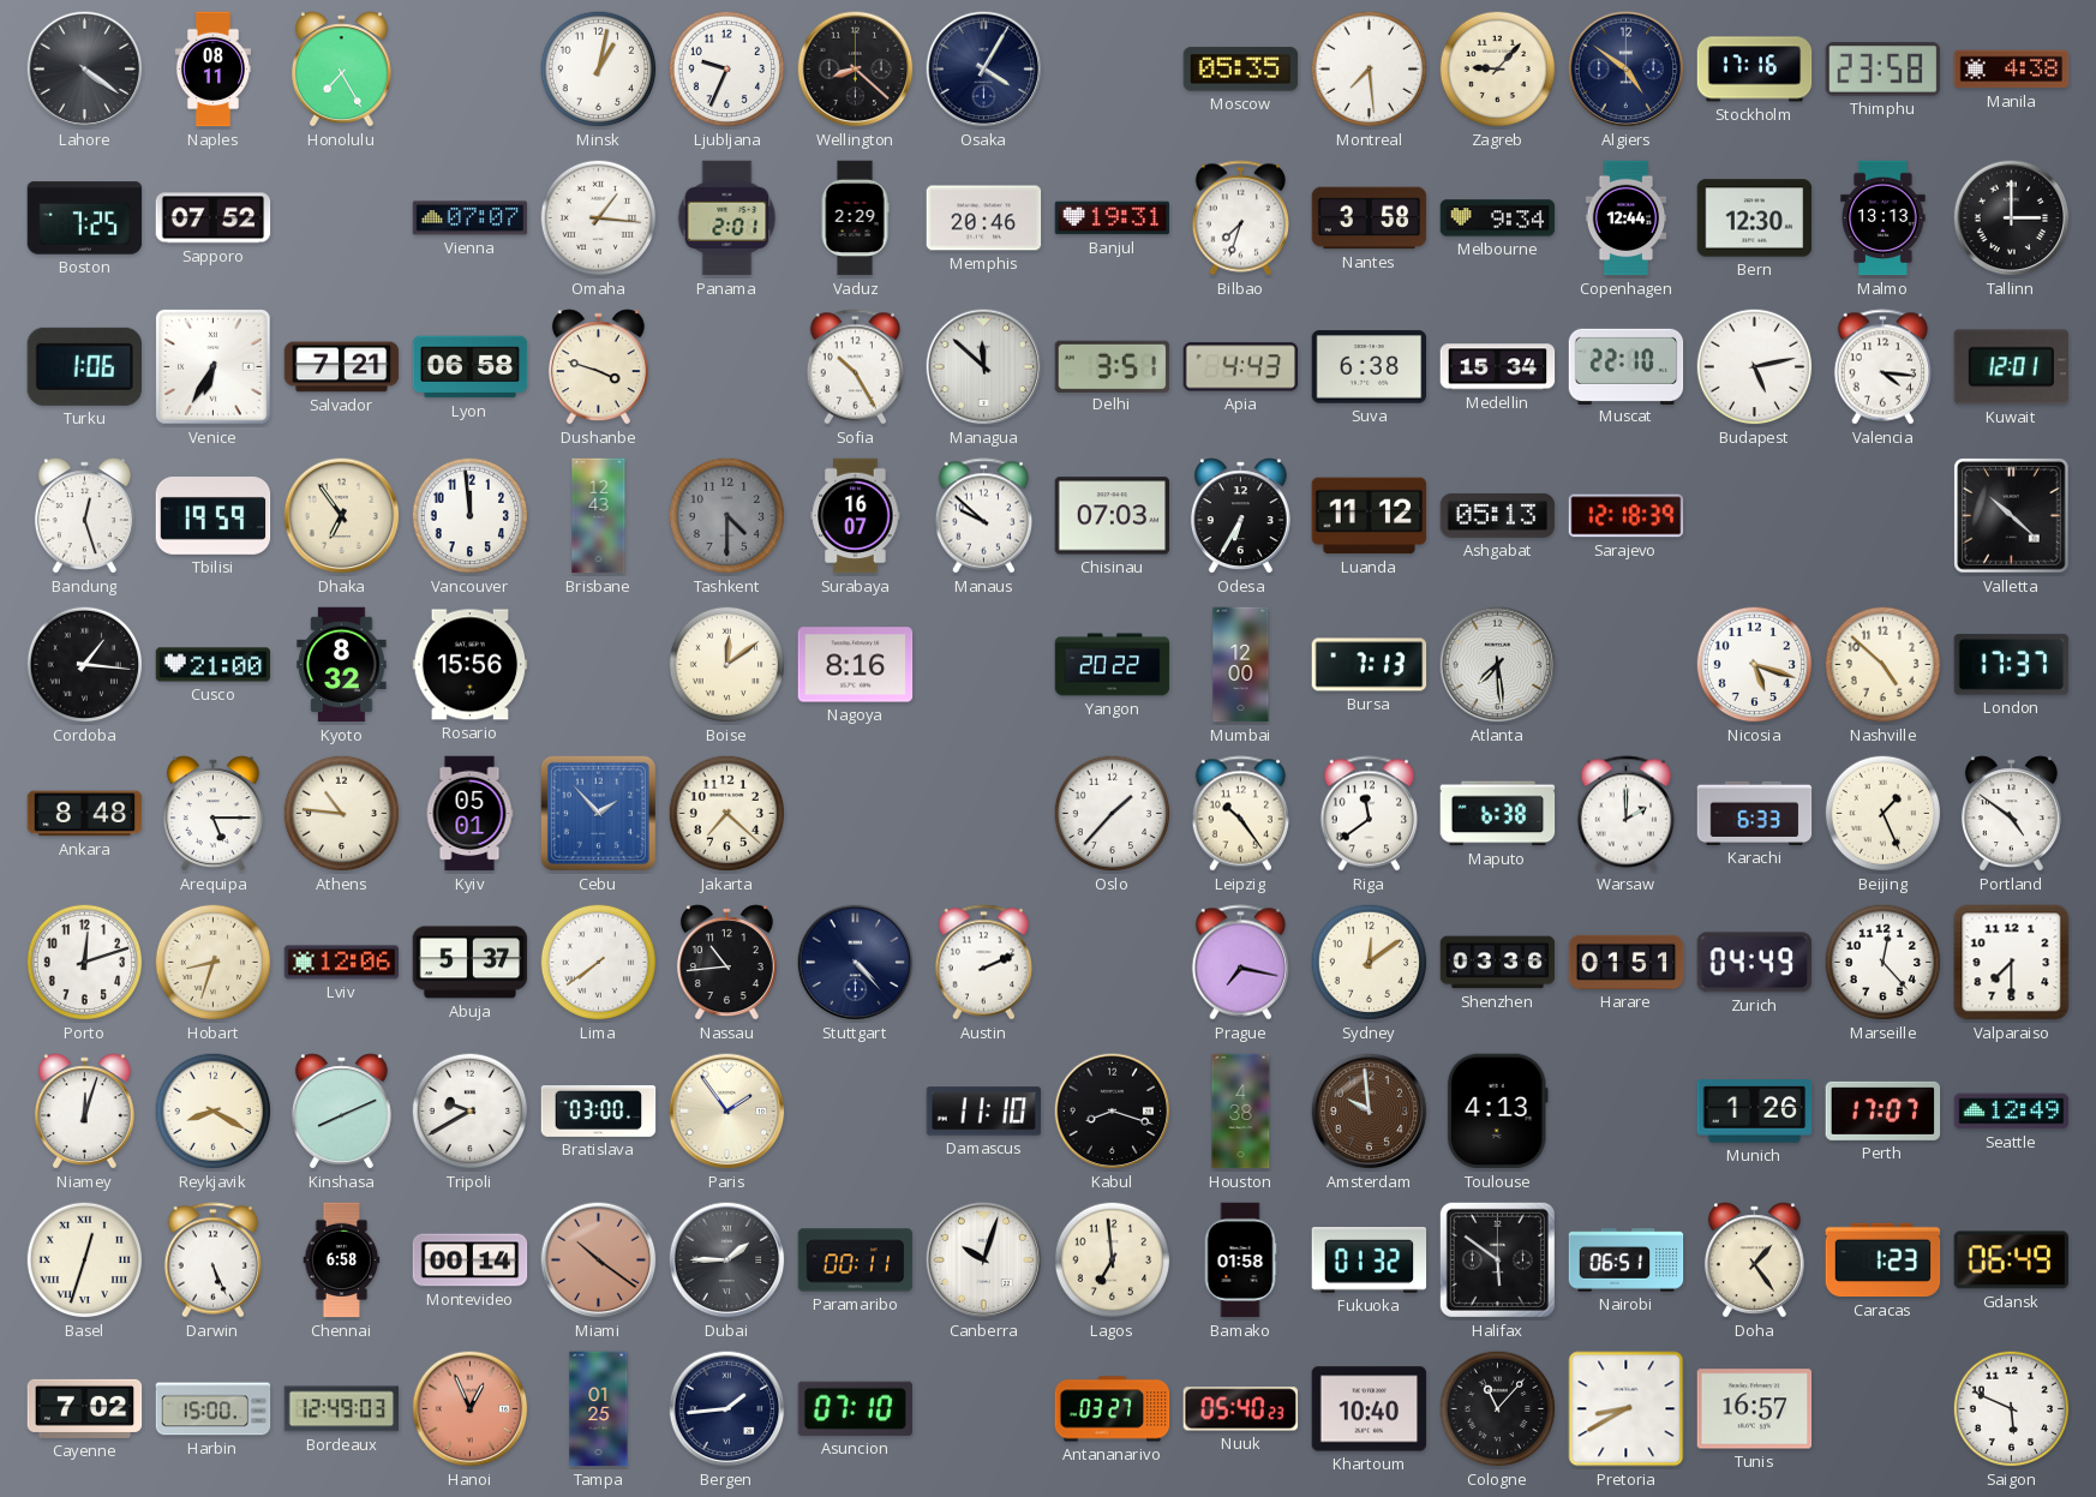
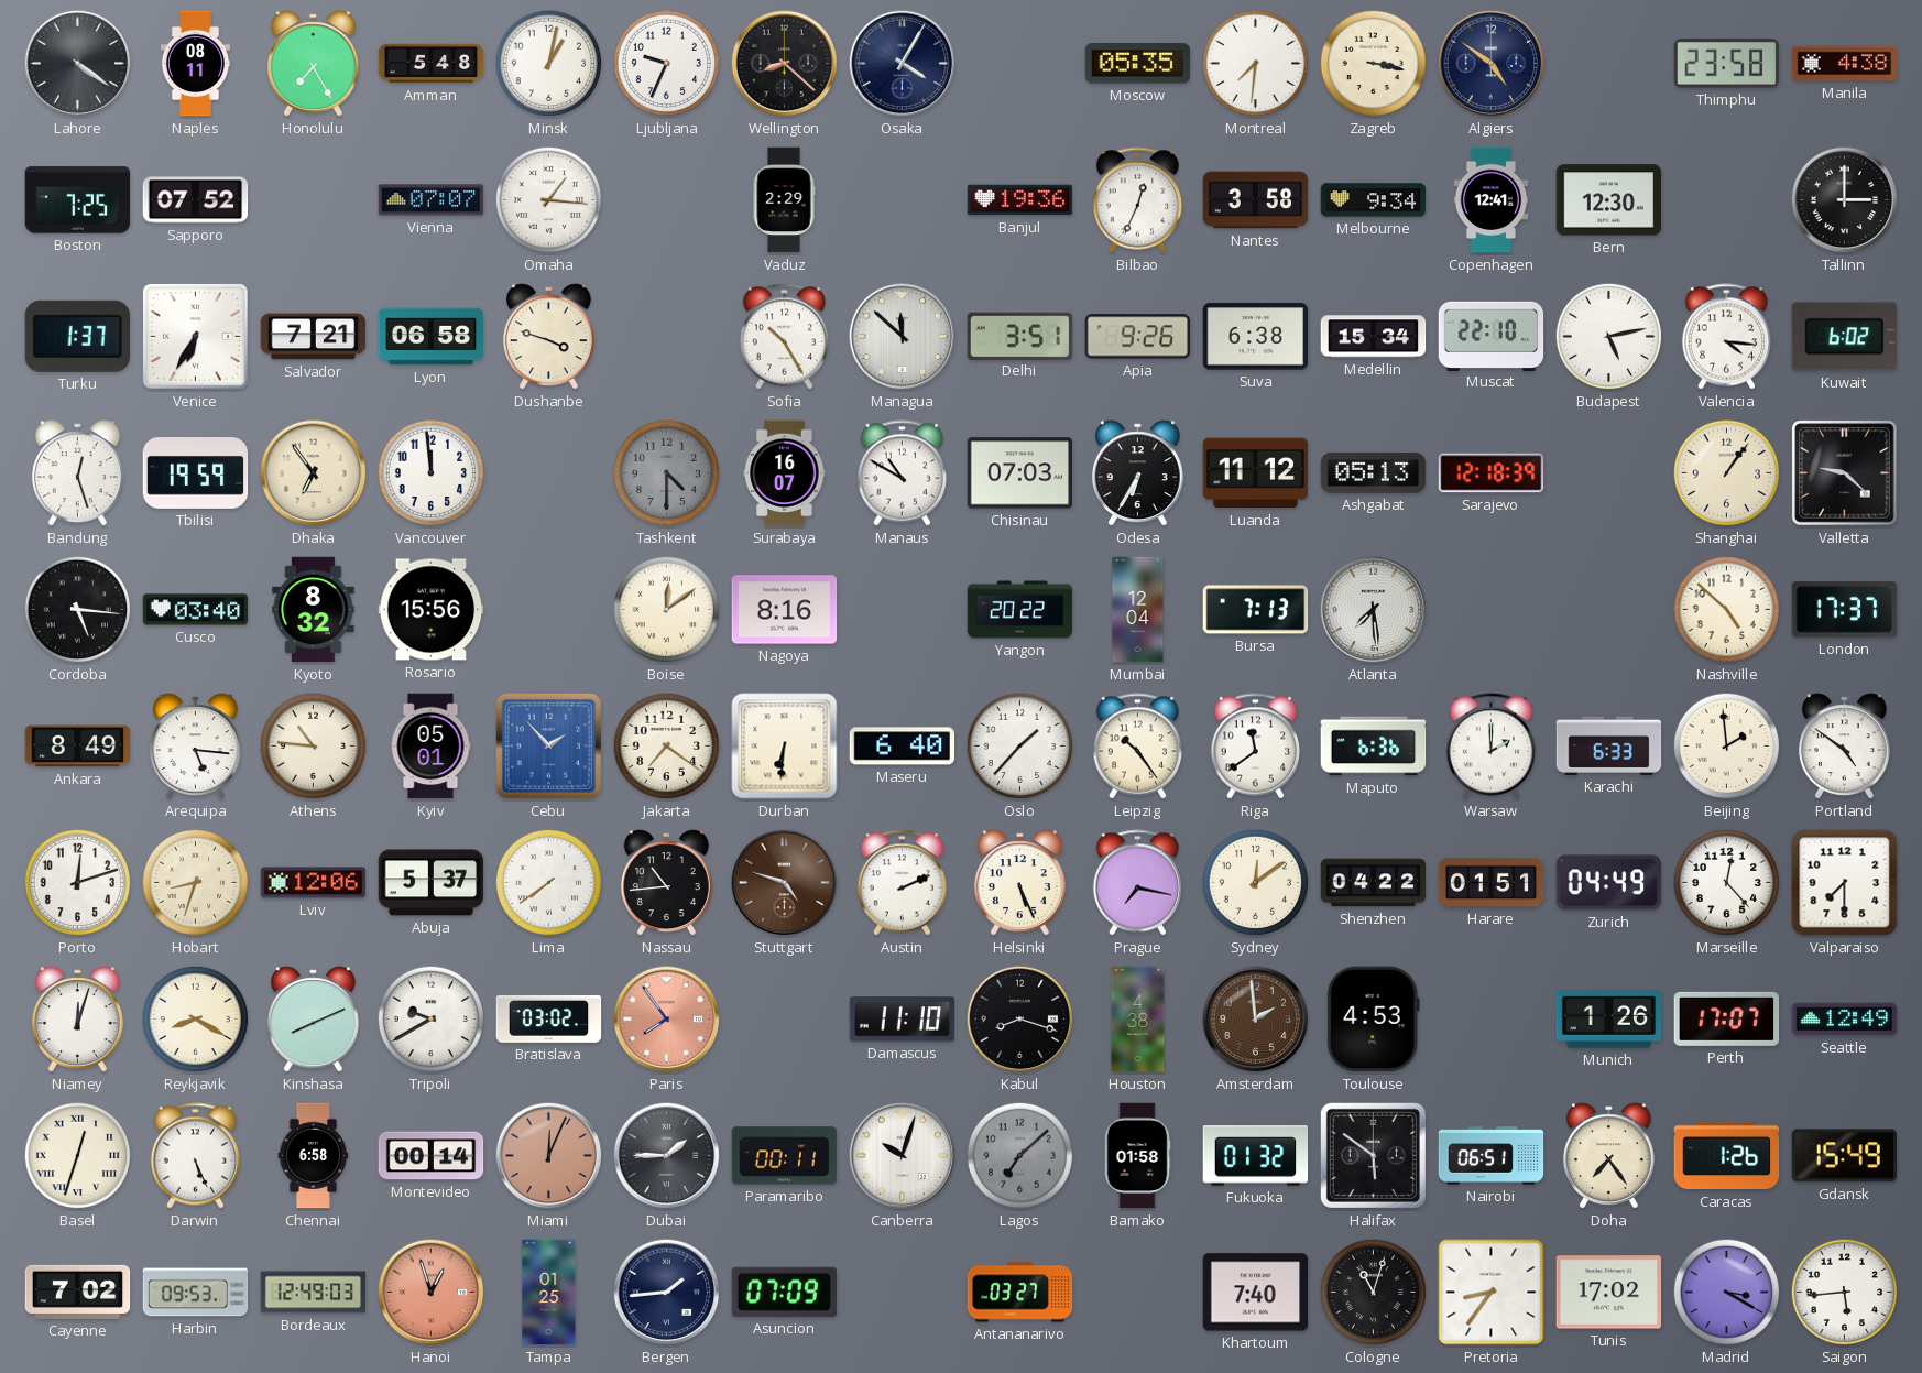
Amman: none -> 5:48
Montreal: 7:29 -> 7:31
Zagreb: 9:07 -> 3:17
Stockholm: 17:16 -> none
Panama: 2:01 -> none
Memphis: 20:46 -> none
Banjul: 19:31 -> 19:36
Bilbao: 7:33 -> 12:34
Copenhagen: 12:44 -> 12:41
Malmo: 13:13 -> none
Turku: 1:06 -> 1:37
Apia: 4:43 -> 9:26
Kuwait: 12:01 -> 6:02
Brisbane: 12:43 -> none
Manaus: 9:52 -> 10:50
Shanghai: none -> 1:06
Valletta: 10:22 -> 9:22
Cordoba: 1:16 -> 5:16
Cusco: 21:00 -> 03:40
Mumbai: 12:00 -> 12:04
Nicosia: 5:18 -> none
Ankara: 8:48 -> 8:49
Arequipa: 5:15 -> 5:16
Jakarta: 7:22 -> 7:21
Durban: none -> 6:31
Maseru: none -> 6:40
Maputo: 6:38 -> 6:36
Beijing: 1:26 -> 1:59
Stuttgart: 4:23 -> 4:48
Stuttgart dial: navy -> brown
Helsinki: none -> 5:26
Shenzhen: 03:36 -> 04:22
Bratislava: 03:00 -> 03:02
Paris: 1:54 -> 7:54
Paris dial: cream -> salmon
Amsterdam: 9:59 -> 1:59
Toulouse: 4:13 -> 4:53
Miami: 10:21 -> 12:04
Lagos: 6:59 -> 7:08
Lagos dial: cream -> grey
Doha: 1:24 -> 7:24
Caracas: 1:23 -> 1:26
Gdansk: 06:49 -> 15:49
Harbin: 15:00 -> 09:53
Hanoi: 12:56 -> 12:57
Asuncion: 07:10 -> 07:09
Nuuk: 05:40 -> none
Khartoum: 10:40 -> 7:40
Cologne: 11:07 -> 11:03
Pretoria: 8:40 -> 8:36
Tunis: 16:57 -> 17:02
Madrid: none -> 3:20
Saigon: 5:49 -> 5:44
